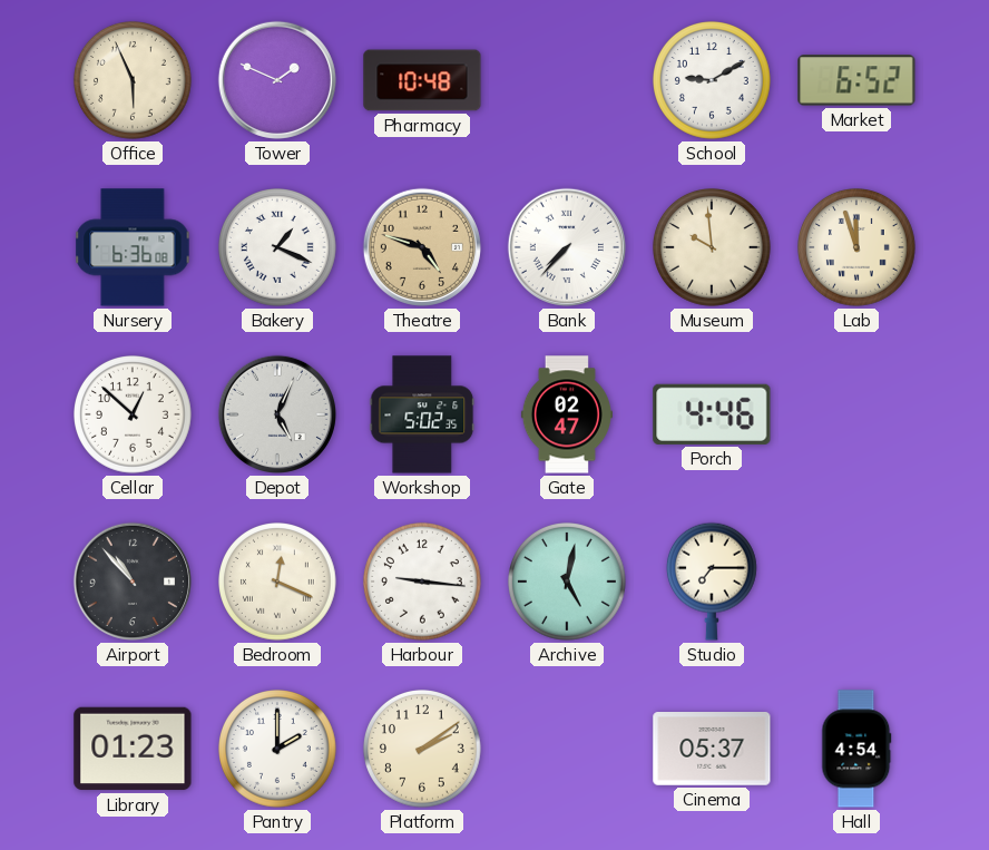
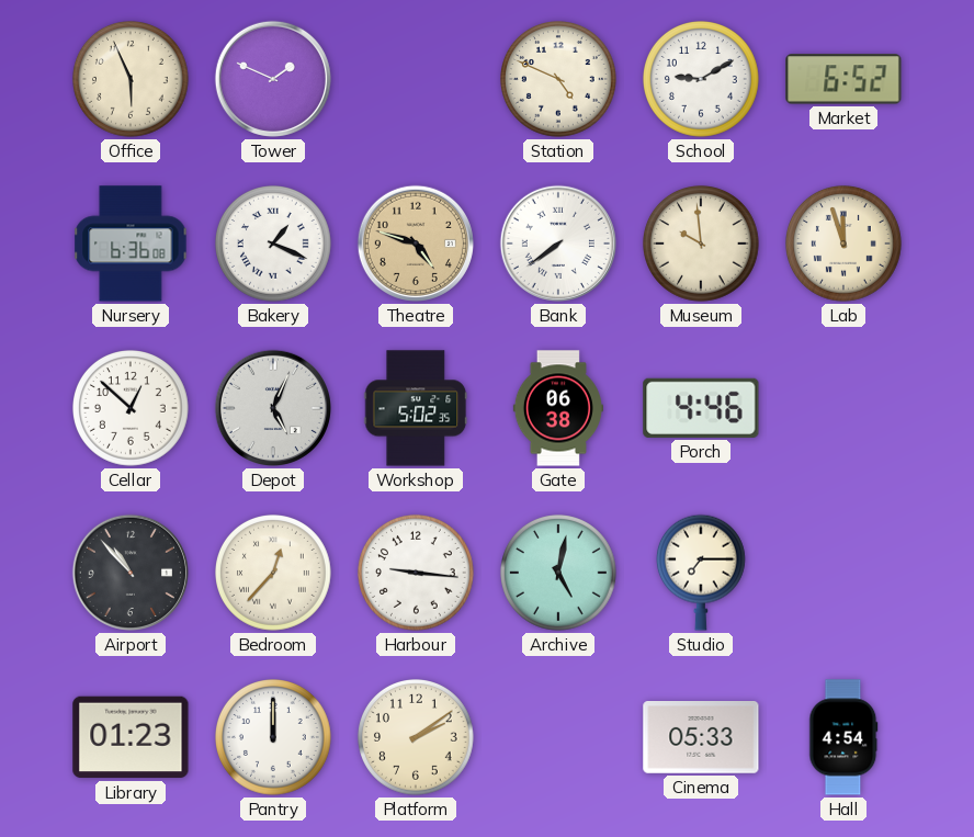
Pharmacy: 10:48 -> none
Station: none -> 4:49
Bank: 7:37 -> 7:39
Gate: 02:47 -> 06:38
Bedroom: 12:19 -> 12:37
Pantry: 2:00 -> 12:00
Cinema: 05:37 -> 05:33
